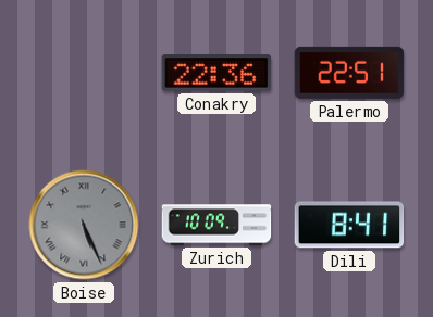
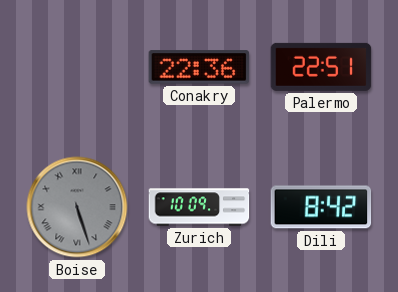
Boise: 5:26 -> 5:27
Dili: 8:41 -> 8:42
